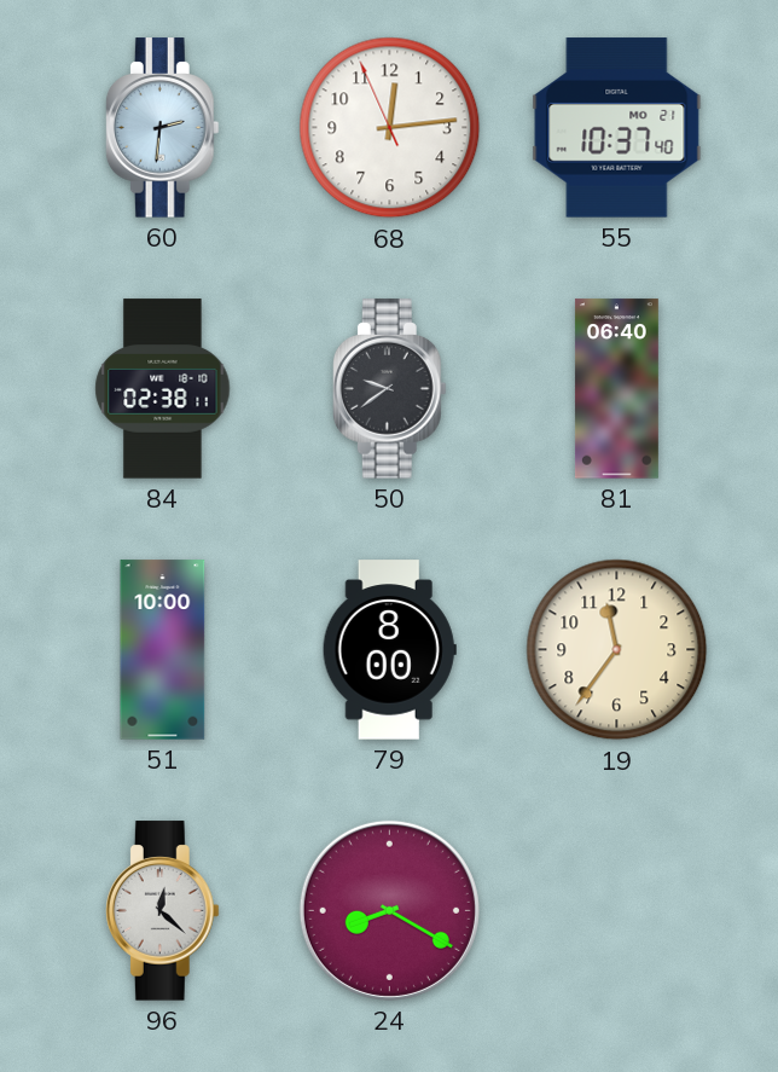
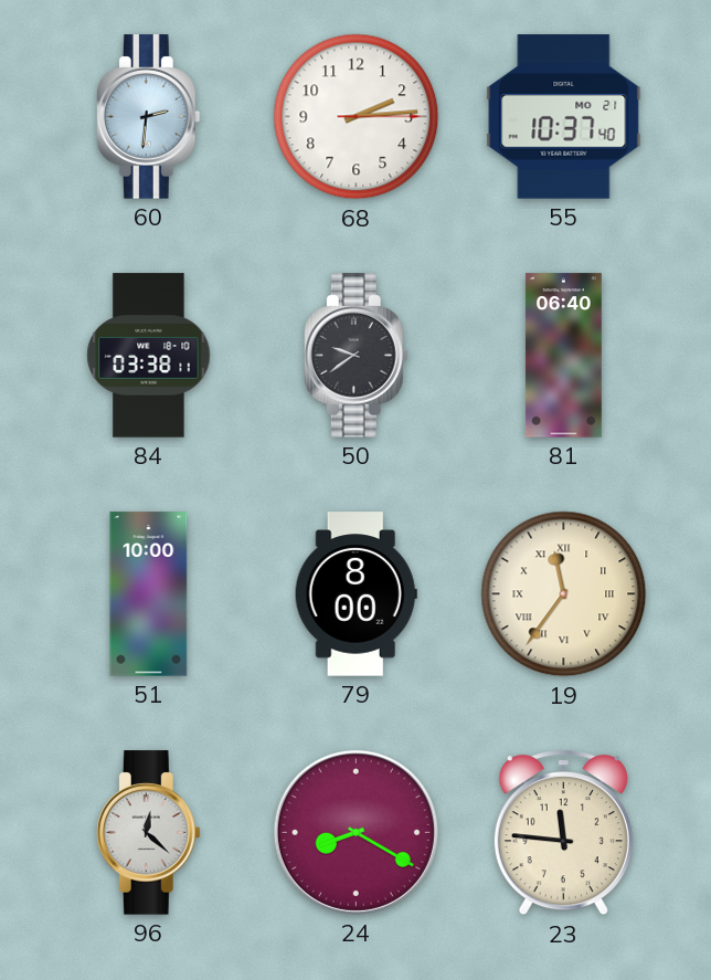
68: 12:13 -> 2:14
84: 02:38 -> 03:38
19 numerals: Arabic -> Roman
23: none -> 11:46
